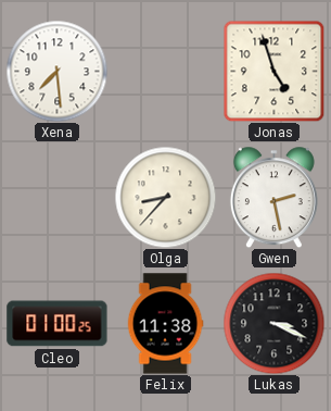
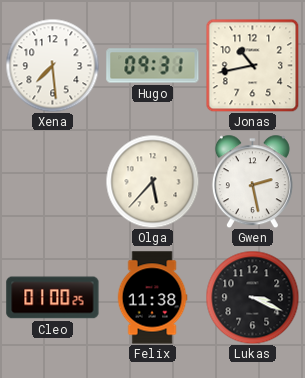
Hugo: none -> 09:31
Jonas: 4:57 -> 10:43
Olga: 8:37 -> 5:37
